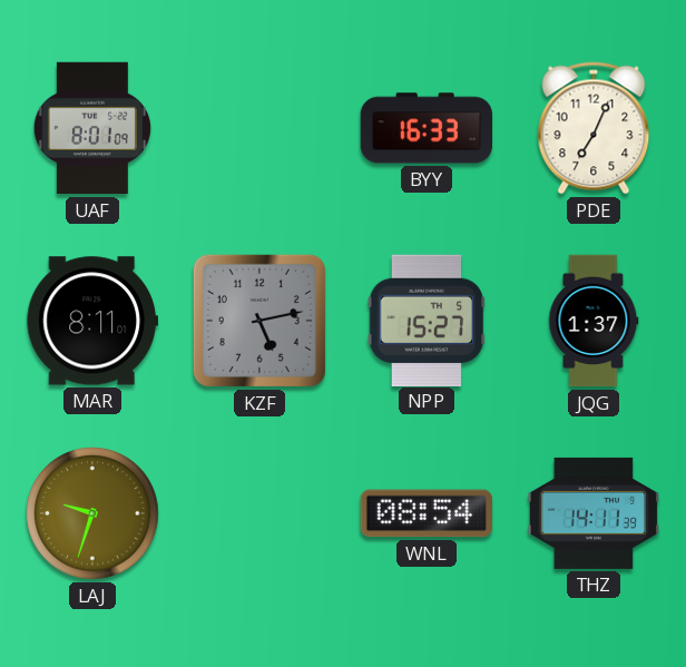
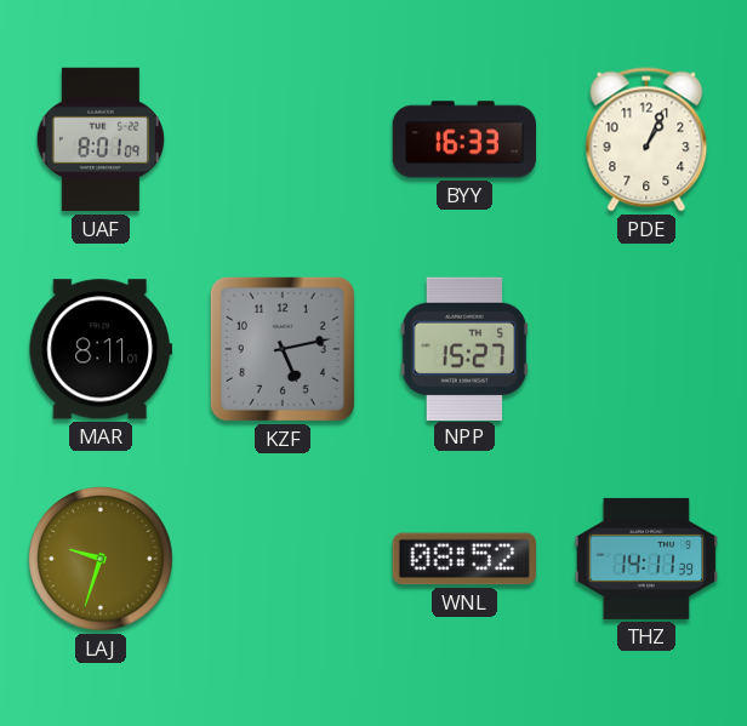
PDE: 7:04 -> 1:04
JQG: 1:37 -> none
WNL: 08:54 -> 08:52
